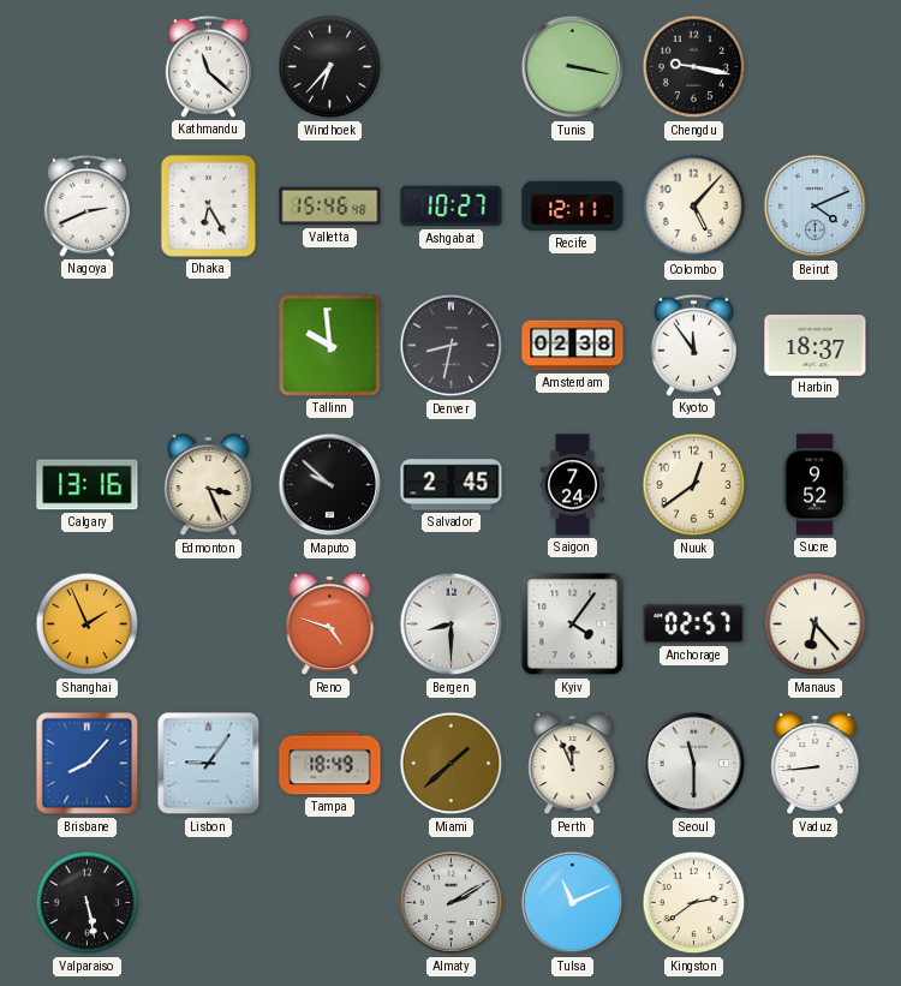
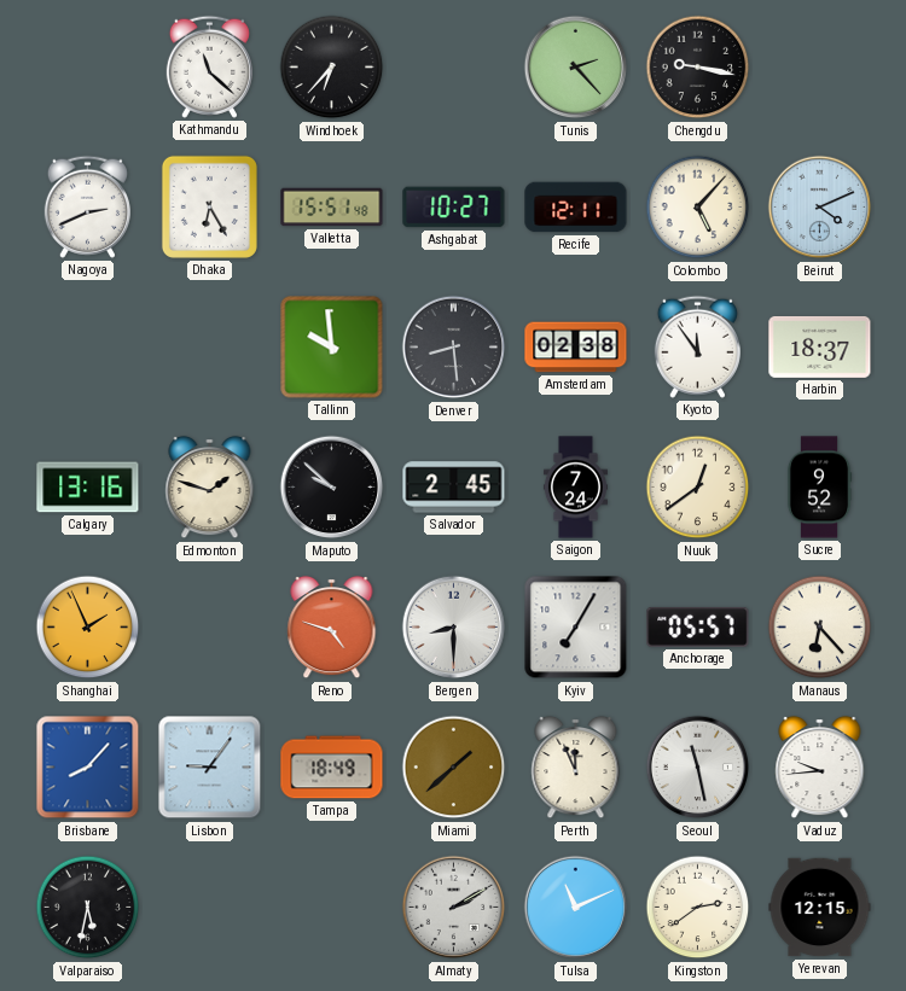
Tunis: 3:17 -> 2:23
Valletta: 15:46 -> 15:51
Denver: 8:32 -> 8:29
Edmonton: 3:26 -> 1:48
Kyiv: 4:06 -> 7:05
Anchorage: 02:57 -> 05:57
Seoul: 11:30 -> 11:28
Vaduz: 8:44 -> 9:44
Valparaiso: 5:28 -> 5:32
Yerevan: none -> 12:15
